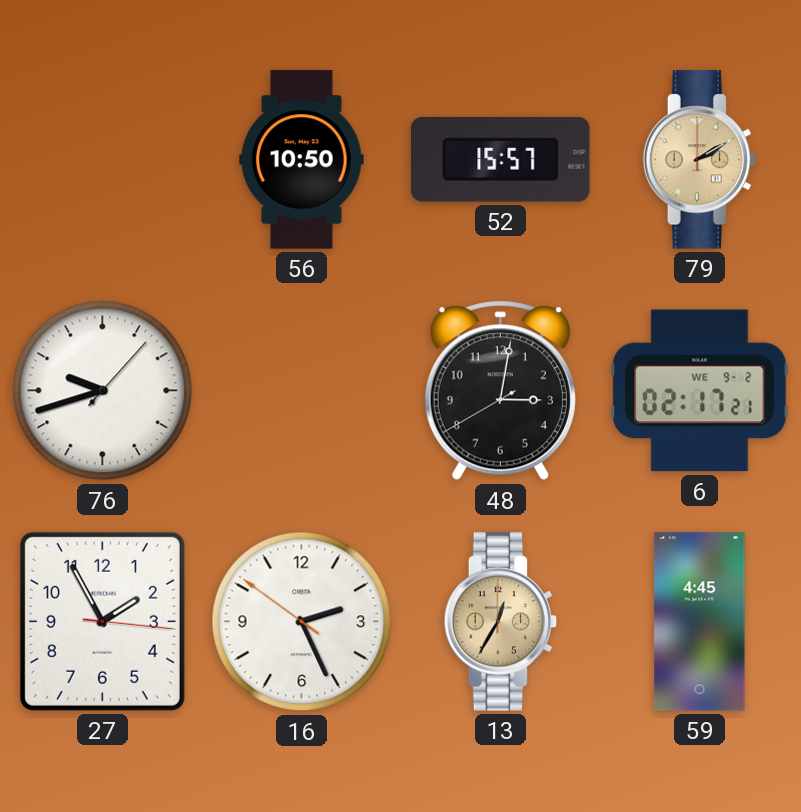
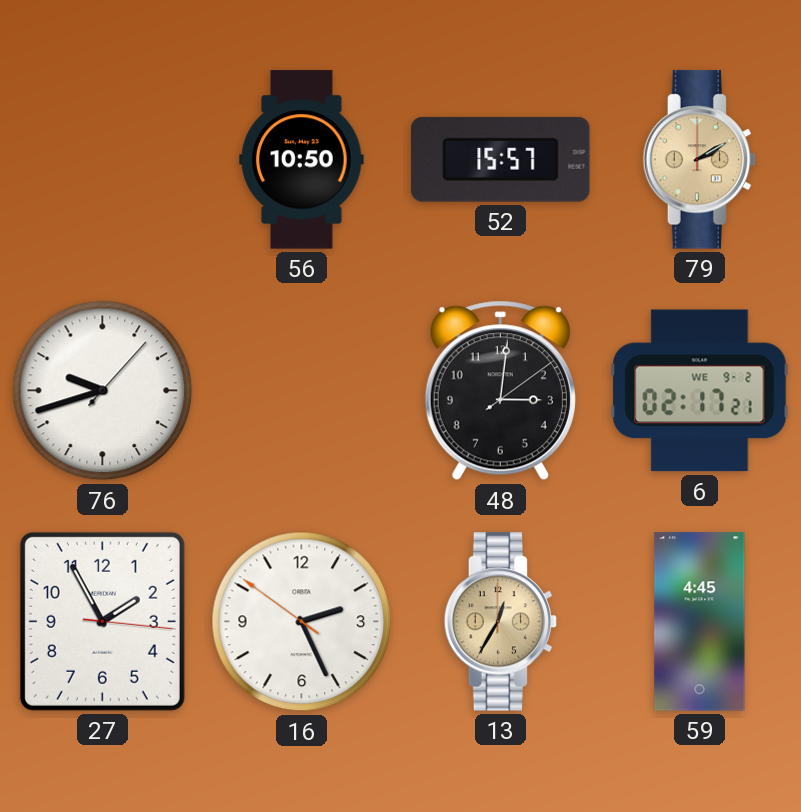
48: 3:01:40 -> 3:01:09
